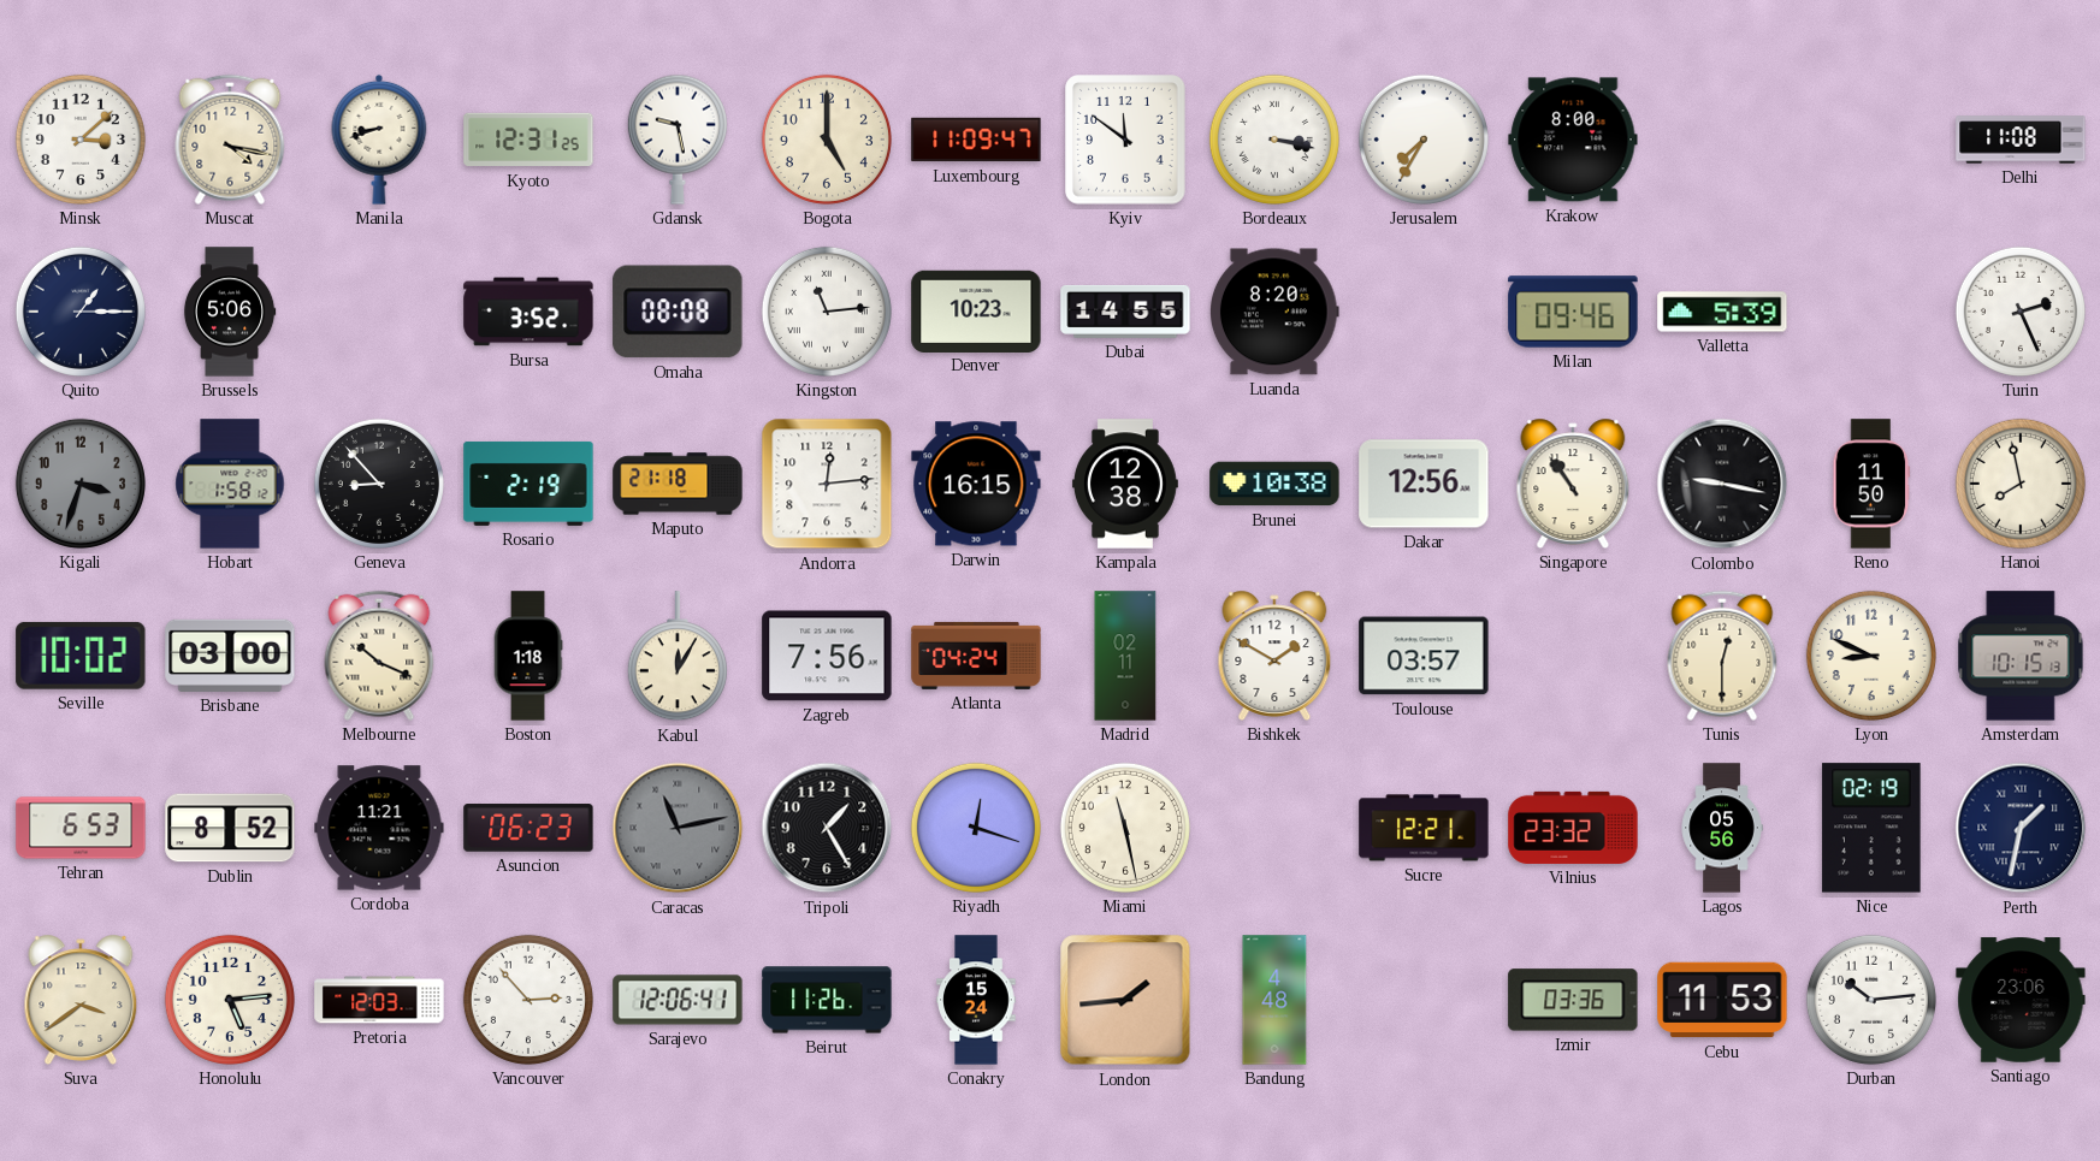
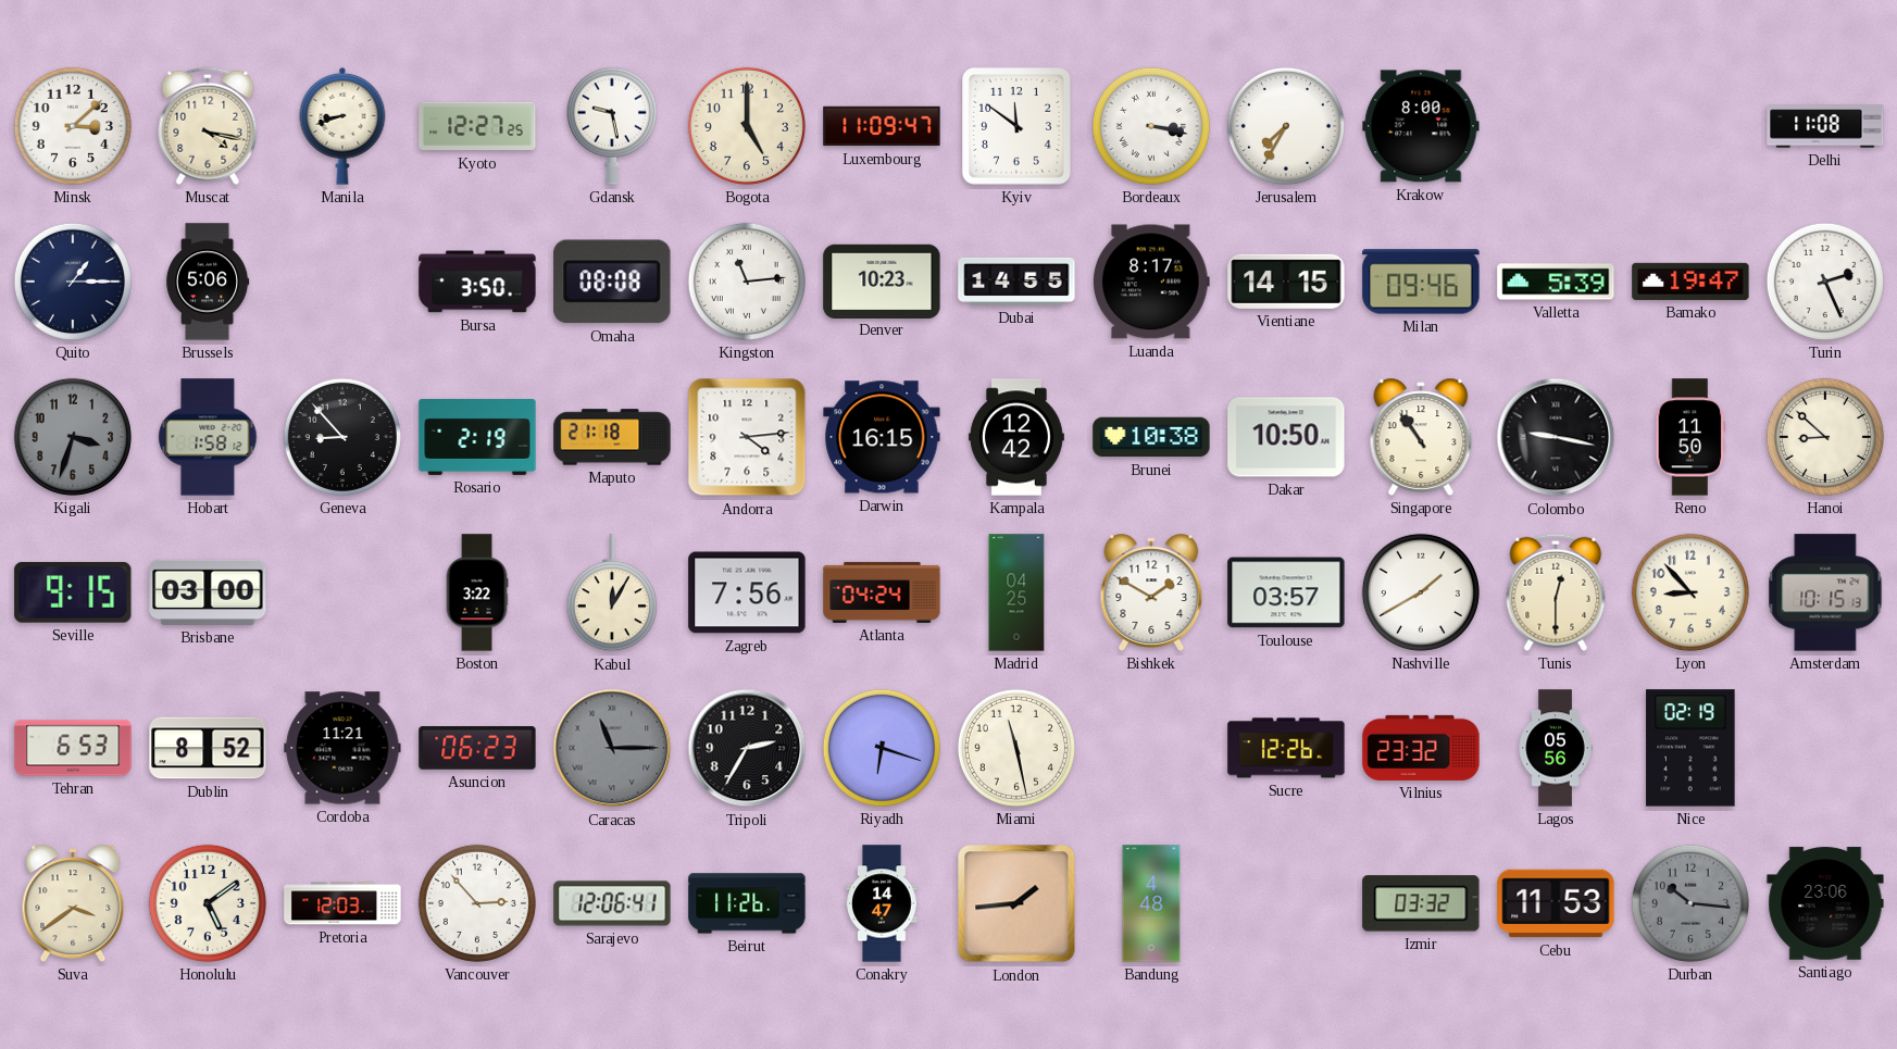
Kyoto: 12:31 -> 12:27
Bursa: 3:52 -> 3:50
Luanda: 8:20 -> 8:17
Vientiane: none -> 14:15
Bamako: none -> 19:47
Andorra: 12:14 -> 4:14
Kampala: 12:38 -> 12:42
Dakar: 12:56 -> 10:50
Hanoi: 7:58 -> 8:52
Seville: 10:02 -> 9:15
Melbourne: 10:19 -> none
Boston: 1:18 -> 3:22
Madrid: 02:11 -> 04:25
Nashville: none -> 1:40
Lyon: 8:49 -> 8:53
Caracas: 11:13 -> 11:15
Tripoli: 1:25 -> 2:35
Riyadh: 12:18 -> 6:18
Sucre: 12:21 -> 12:26
Perth: 1:32 -> none
Honolulu: 5:14 -> 5:09
Conakry: 15:24 -> 14:47
Izmir: 03:36 -> 03:32
Durban: 10:14 -> 10:16
Durban dial: white -> grey
